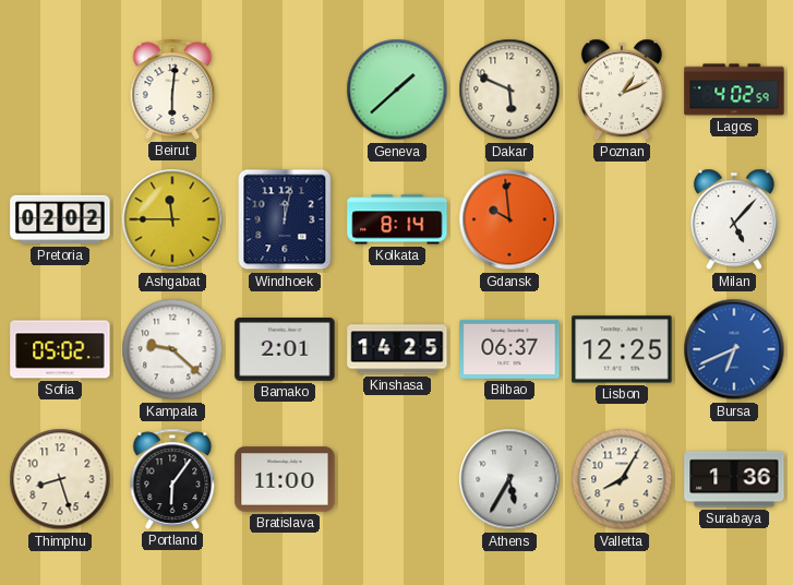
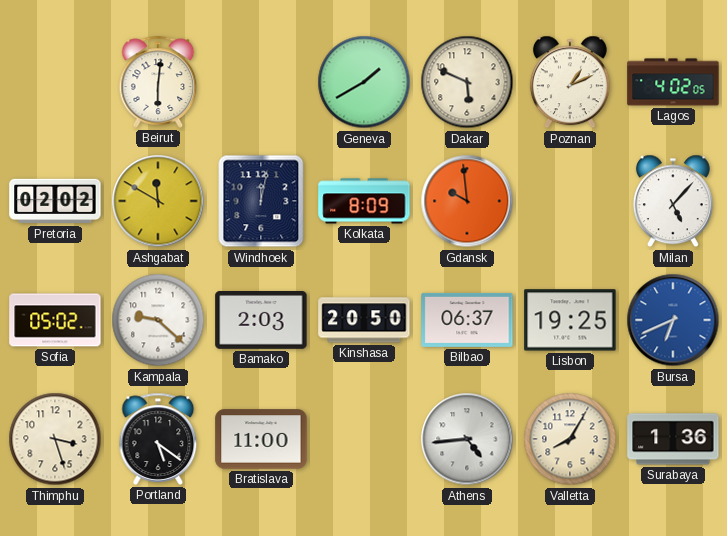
Geneva: 1:38 -> 1:40
Lagos: 4:02:59 -> 4:02:05
Ashgabat: 11:45 -> 11:50
Kolkata: 8:14 -> 8:09
Bamako: 2:01 -> 2:03
Kinshasa: 14:25 -> 20:50
Lisbon: 12:25 -> 19:25
Thimphu: 8:27 -> 3:27
Portland: 6:06 -> 5:21
Athens: 5:35 -> 4:44
